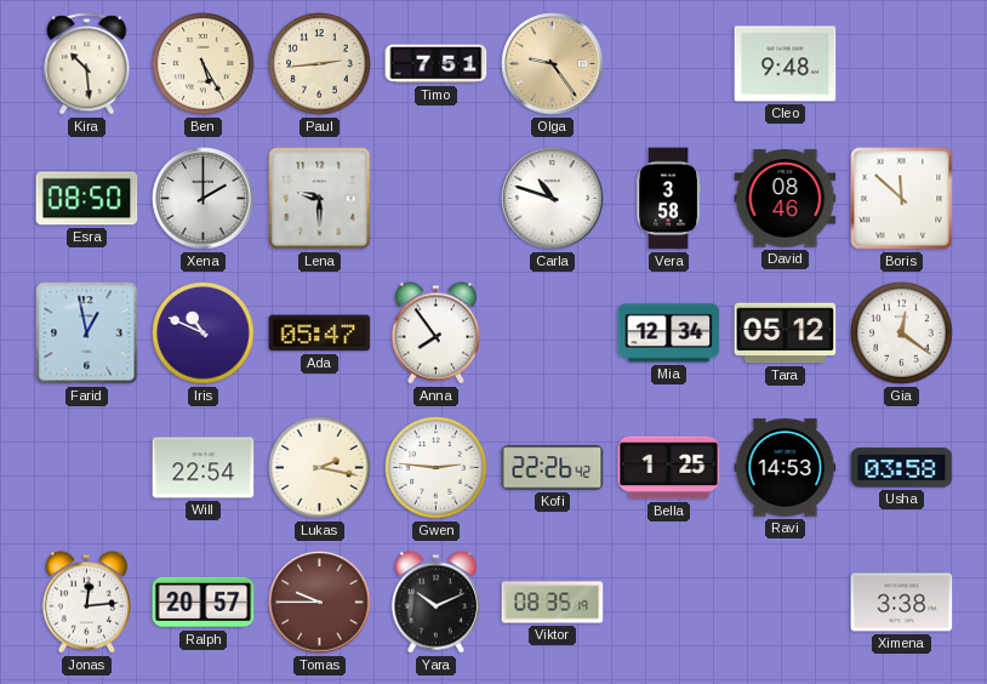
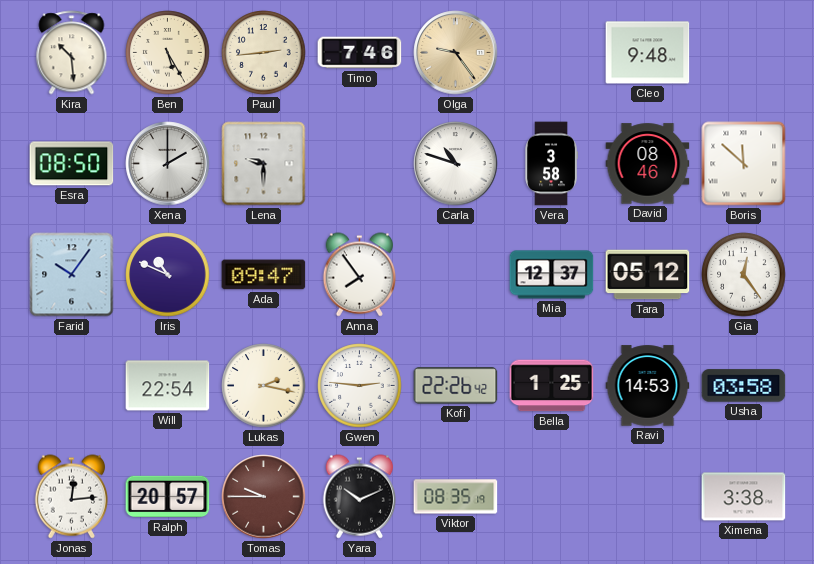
Timo: 7:51 -> 7:46
Farid: 12:58 -> 10:06
Ada: 05:47 -> 09:47
Mia: 12:34 -> 12:37
Gia: 12:21 -> 12:24
